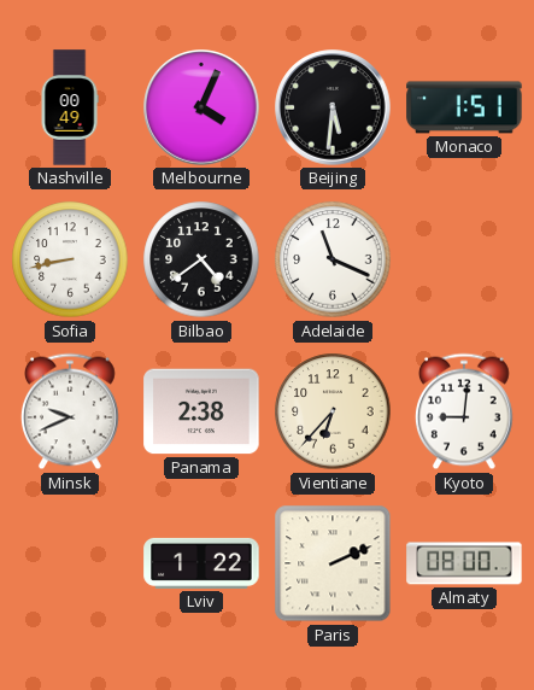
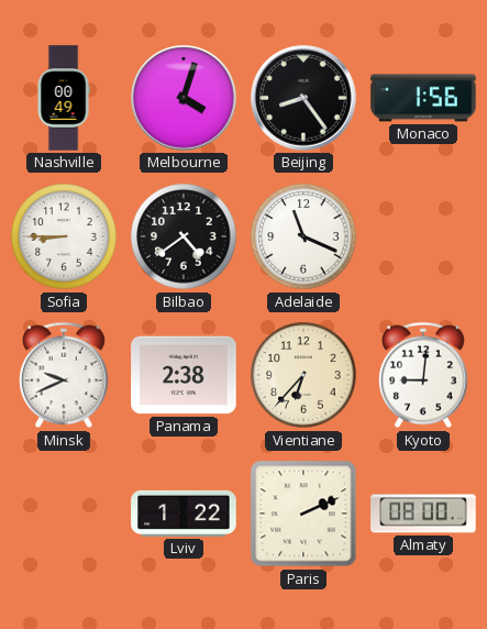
Melbourne: 4:04 -> 4:03
Beijing: 5:31 -> 8:24
Monaco: 1:51 -> 1:56
Sofia: 8:43 -> 8:45
